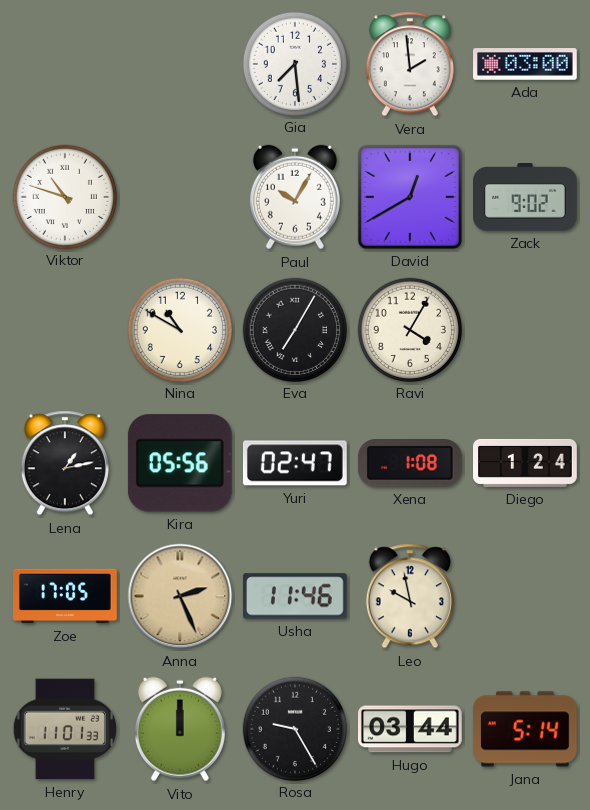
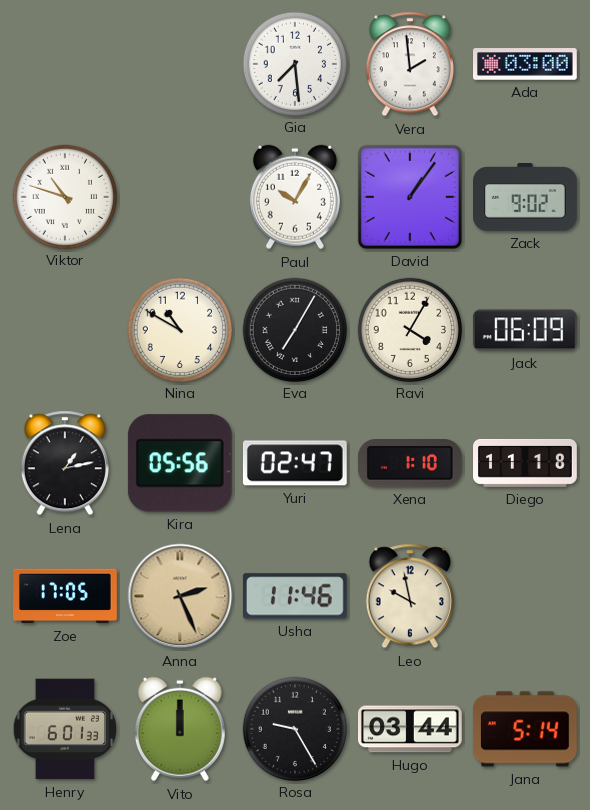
David: 12:40 -> 1:06
Jack: none -> 06:09
Xena: 1:08 -> 1:10
Diego: 1:24 -> 11:18
Henry: 11:01 -> 6:01
